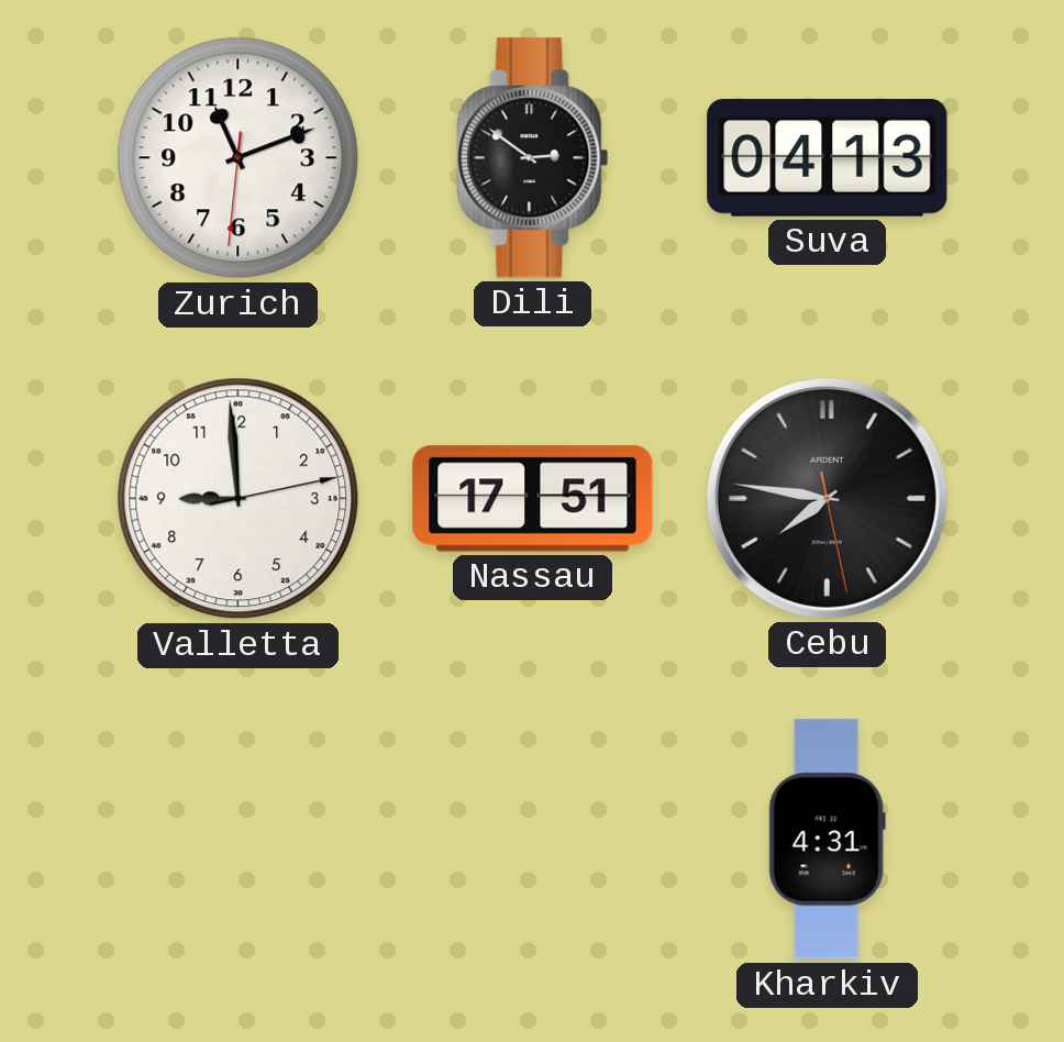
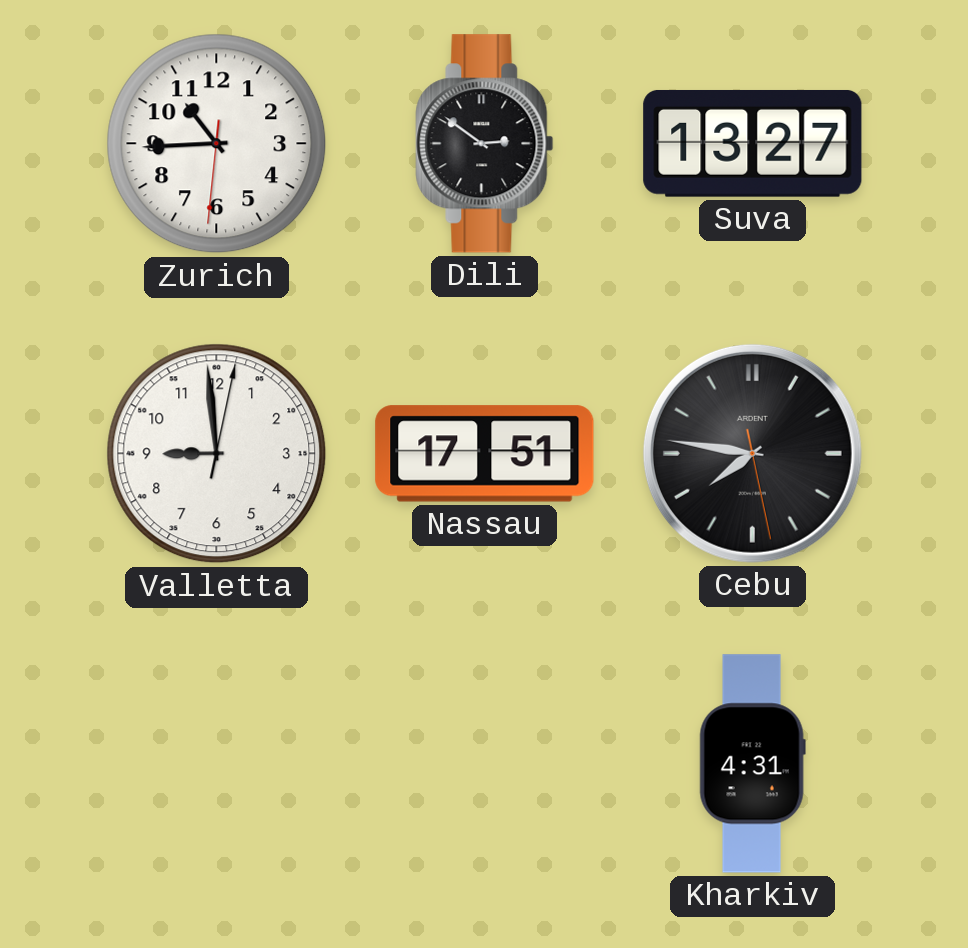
Zurich: 11:11 -> 10:44
Suva: 04:13 -> 13:27
Valletta: 8:59:13 -> 8:59:02
